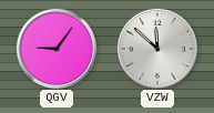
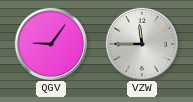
VZW: 11:52 -> 11:45
